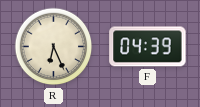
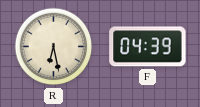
R: 6:26 -> 6:28
